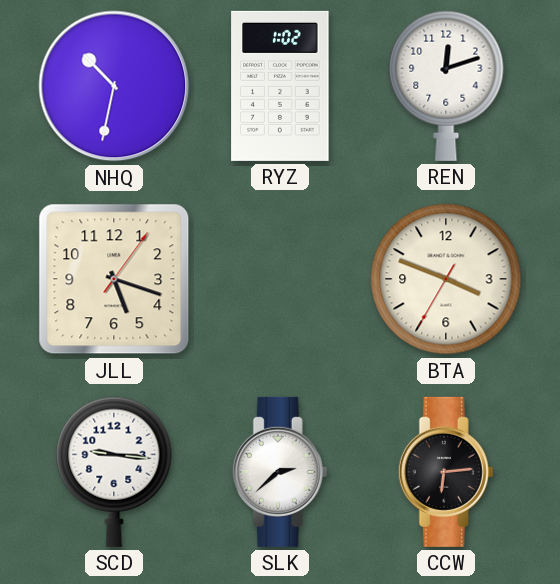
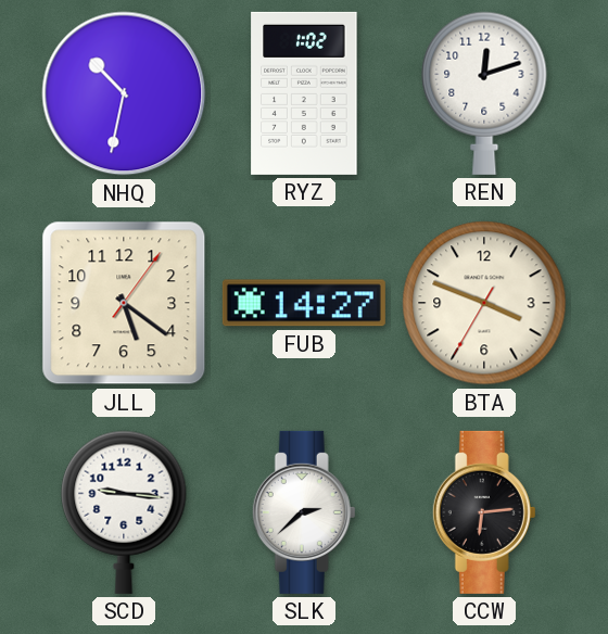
JLL: 5:18 -> 5:21
FUB: none -> 14:27
